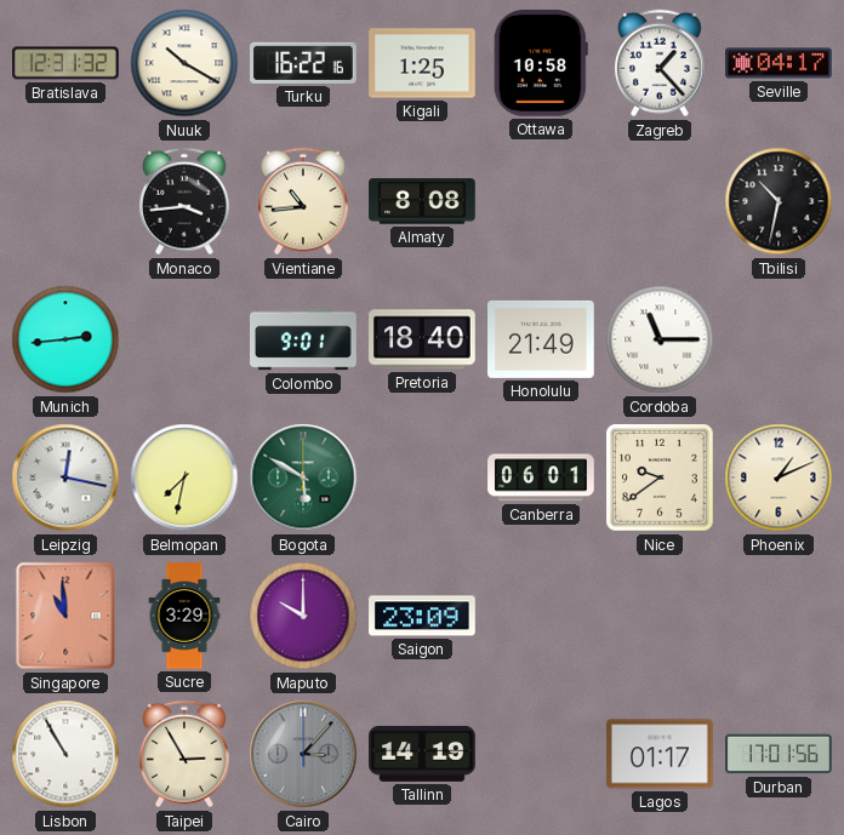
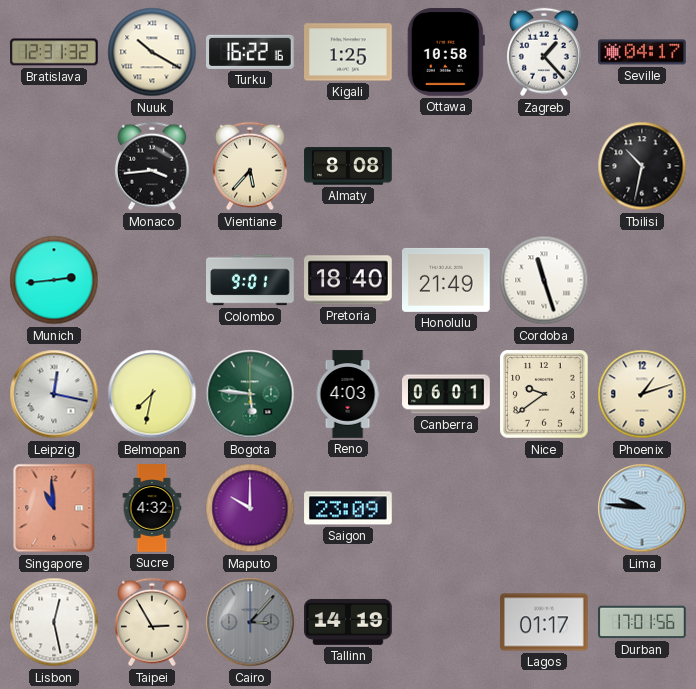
Vientiane: 10:44 -> 5:37
Cordoba: 11:15 -> 11:27
Bogota: 5:50 -> 5:46
Reno: none -> 4:03
Phoenix: 1:11 -> 1:12
Sucre: 3:29 -> 4:32
Lima: none -> 9:46
Lisbon: 10:55 -> 12:28
